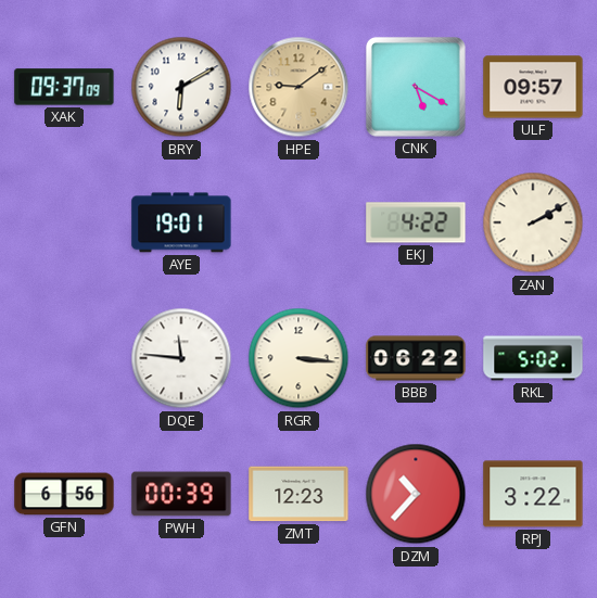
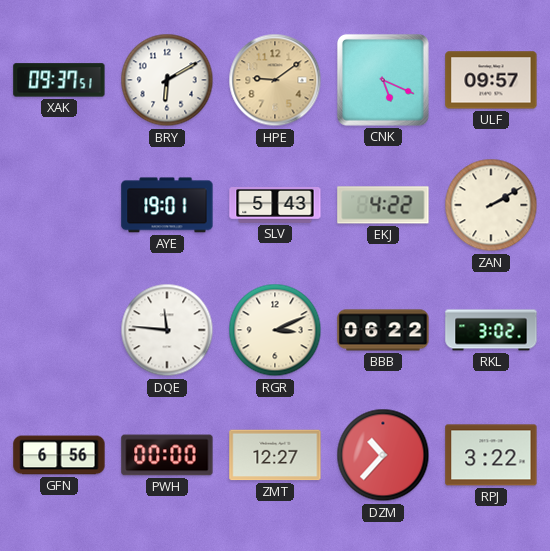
XAK: 09:37:09 -> 09:37:51
CNK: 5:20 -> 5:19
SLV: none -> 5:43
RGR: 3:16 -> 3:11
RKL: 5:02 -> 3:02
PWH: 00:39 -> 00:00
ZMT: 12:23 -> 12:27
